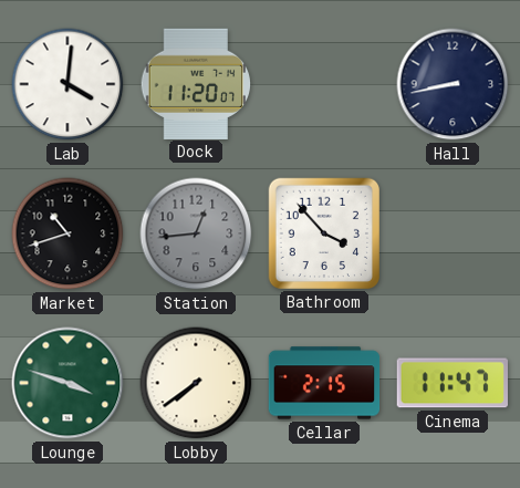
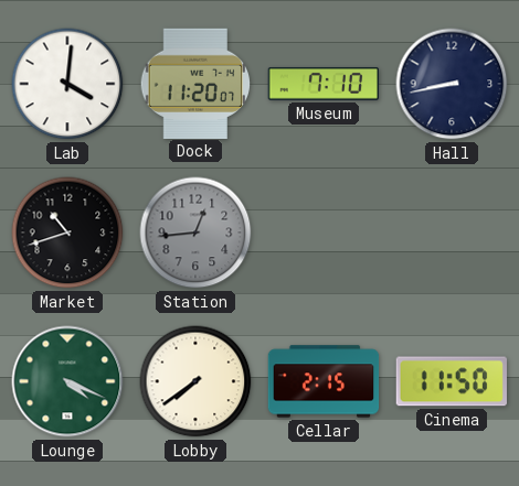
Museum: none -> 7:10
Bathroom: 3:53 -> none
Lounge: 3:48 -> 4:19
Cinema: 11:47 -> 11:50
